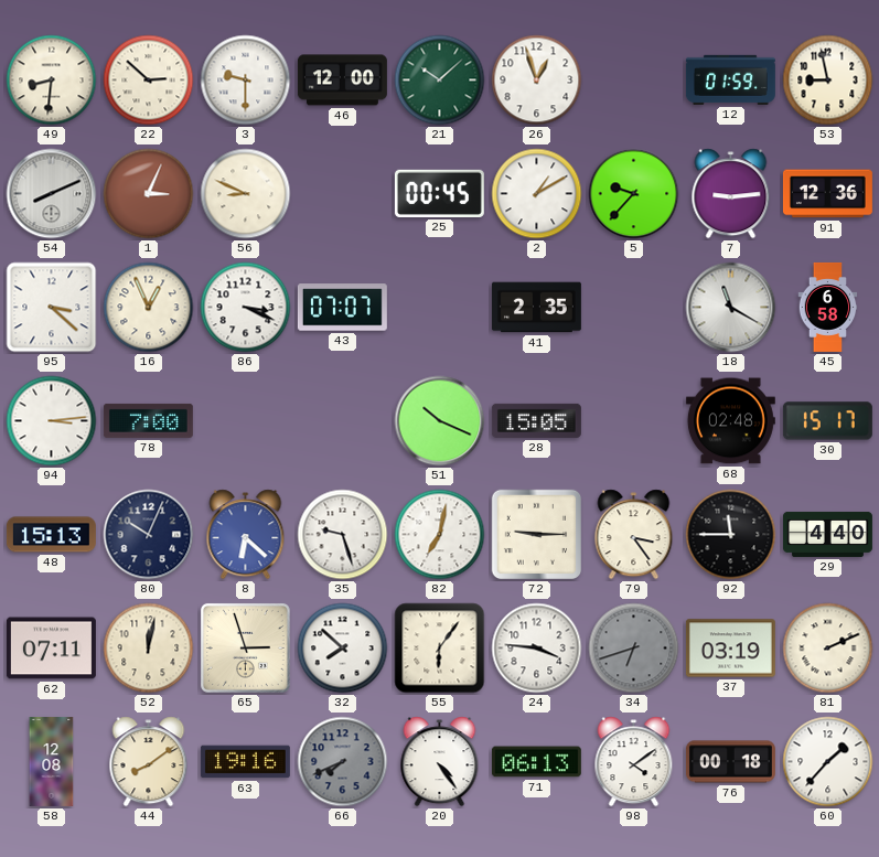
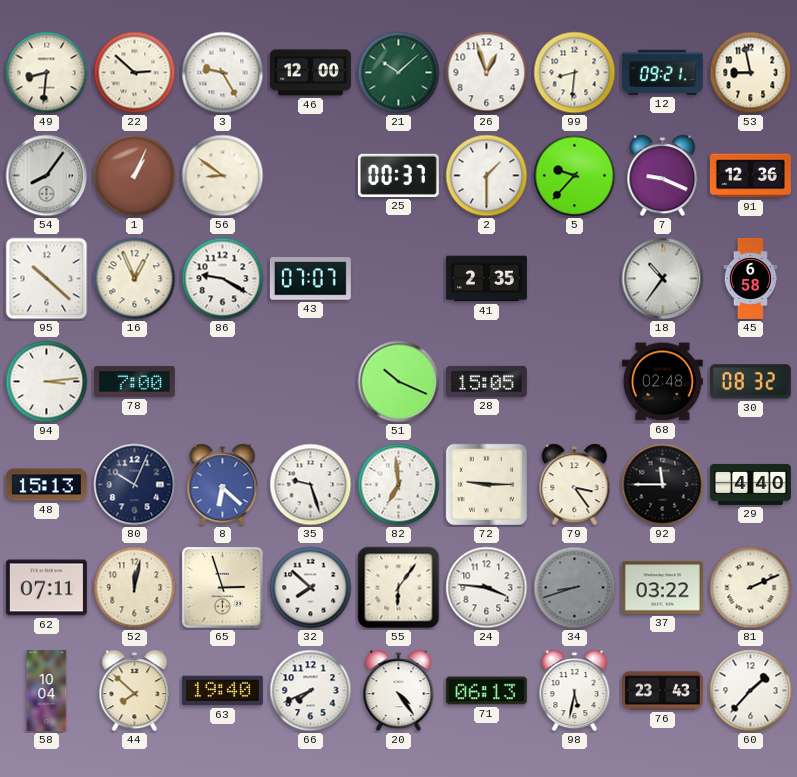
3: 9:30 -> 9:25
99: none -> 8:31
12: 01:59 -> 09:21
54: 8:11 -> 8:06
1: 3:04 -> 1:04
56: 8:49 -> 8:51
25: 00:45 -> 00:37
2: 1:10 -> 1:30
7: 9:14 -> 9:19
95: 3:22 -> 10:22
86: 3:19 -> 9:20
18: 11:20 -> 10:36
30: 15:17 -> 08:32
82: 7:02 -> 6:59
34: 6:42 -> 8:42
37: 03:19 -> 03:22
58: 12:08 -> 10:04
44: 8:09 -> 7:52
63: 19:16 -> 19:40
66 dial: grey -> white
98: 4:09 -> 5:32
76: 00:18 -> 23:43
